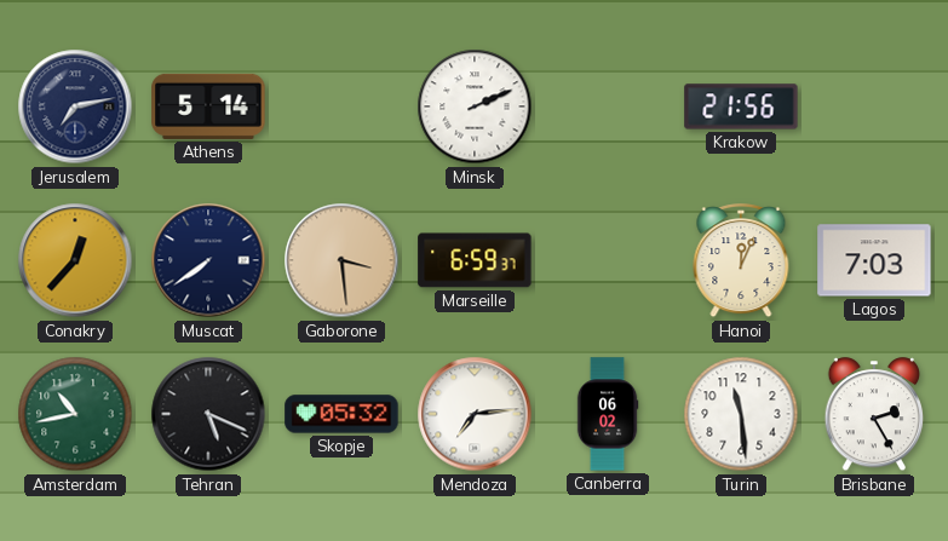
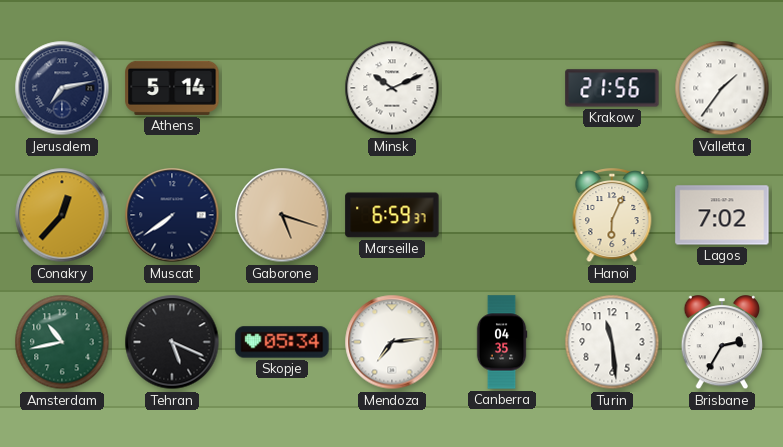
Minsk: 2:11 -> 10:11
Valletta: none -> 1:36
Gaborone: 3:29 -> 5:18
Hanoi: 12:04 -> 6:04
Lagos: 7:03 -> 7:02
Skopje: 05:32 -> 05:34
Canberra: 06:02 -> 04:35
Brisbane: 2:25 -> 2:35
